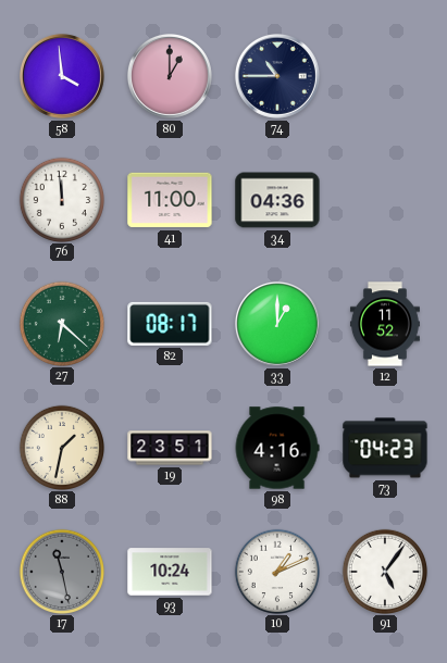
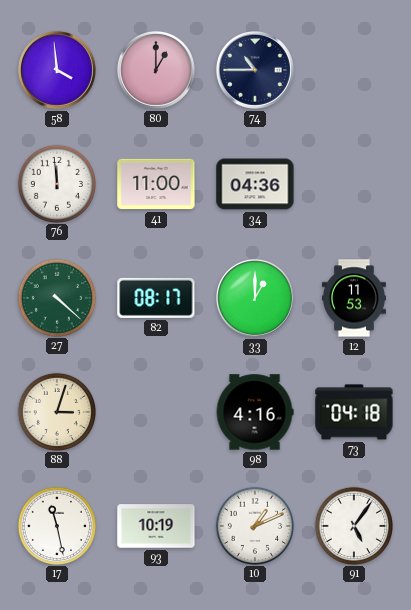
27: 6:22 -> 4:22
12: 11:52 -> 11:53
88: 1:32 -> 3:03
19: 23:51 -> none
73: 04:23 -> 04:18
17 dial: grey -> white
93: 10:24 -> 10:19
